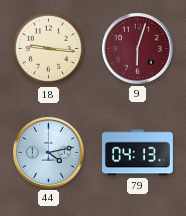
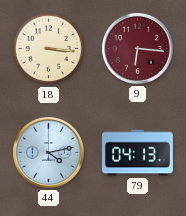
18: 9:16 -> 3:16
9: 6:03 -> 6:16
